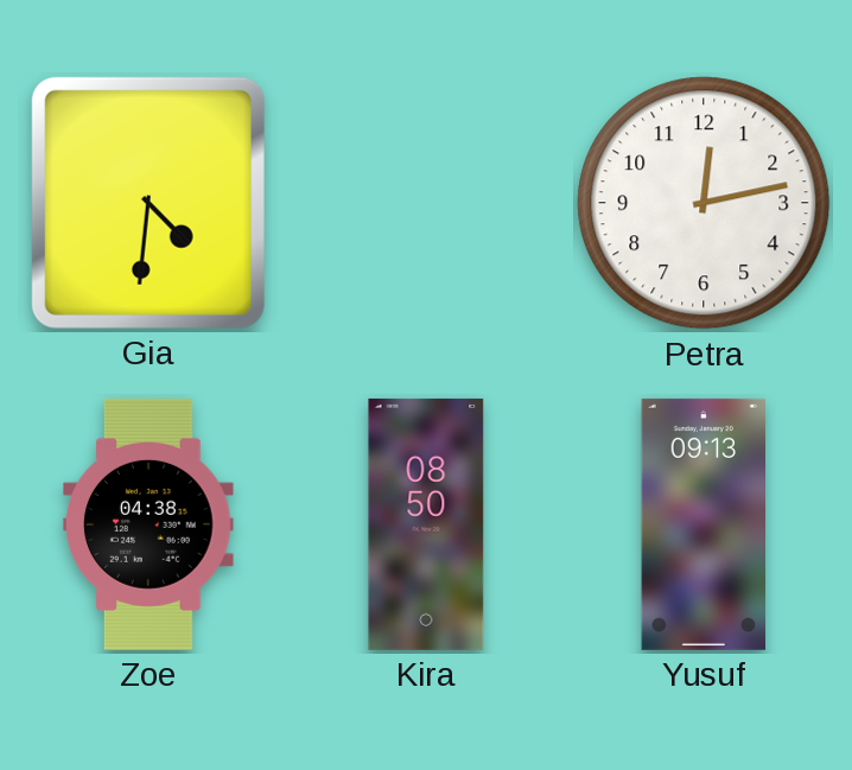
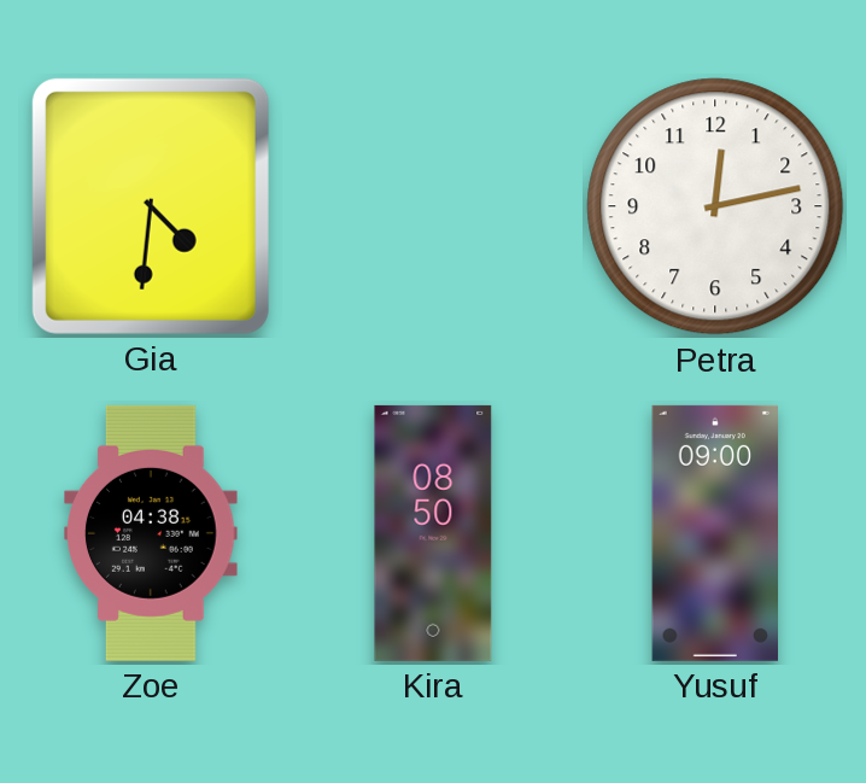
Yusuf: 09:13 -> 09:00
